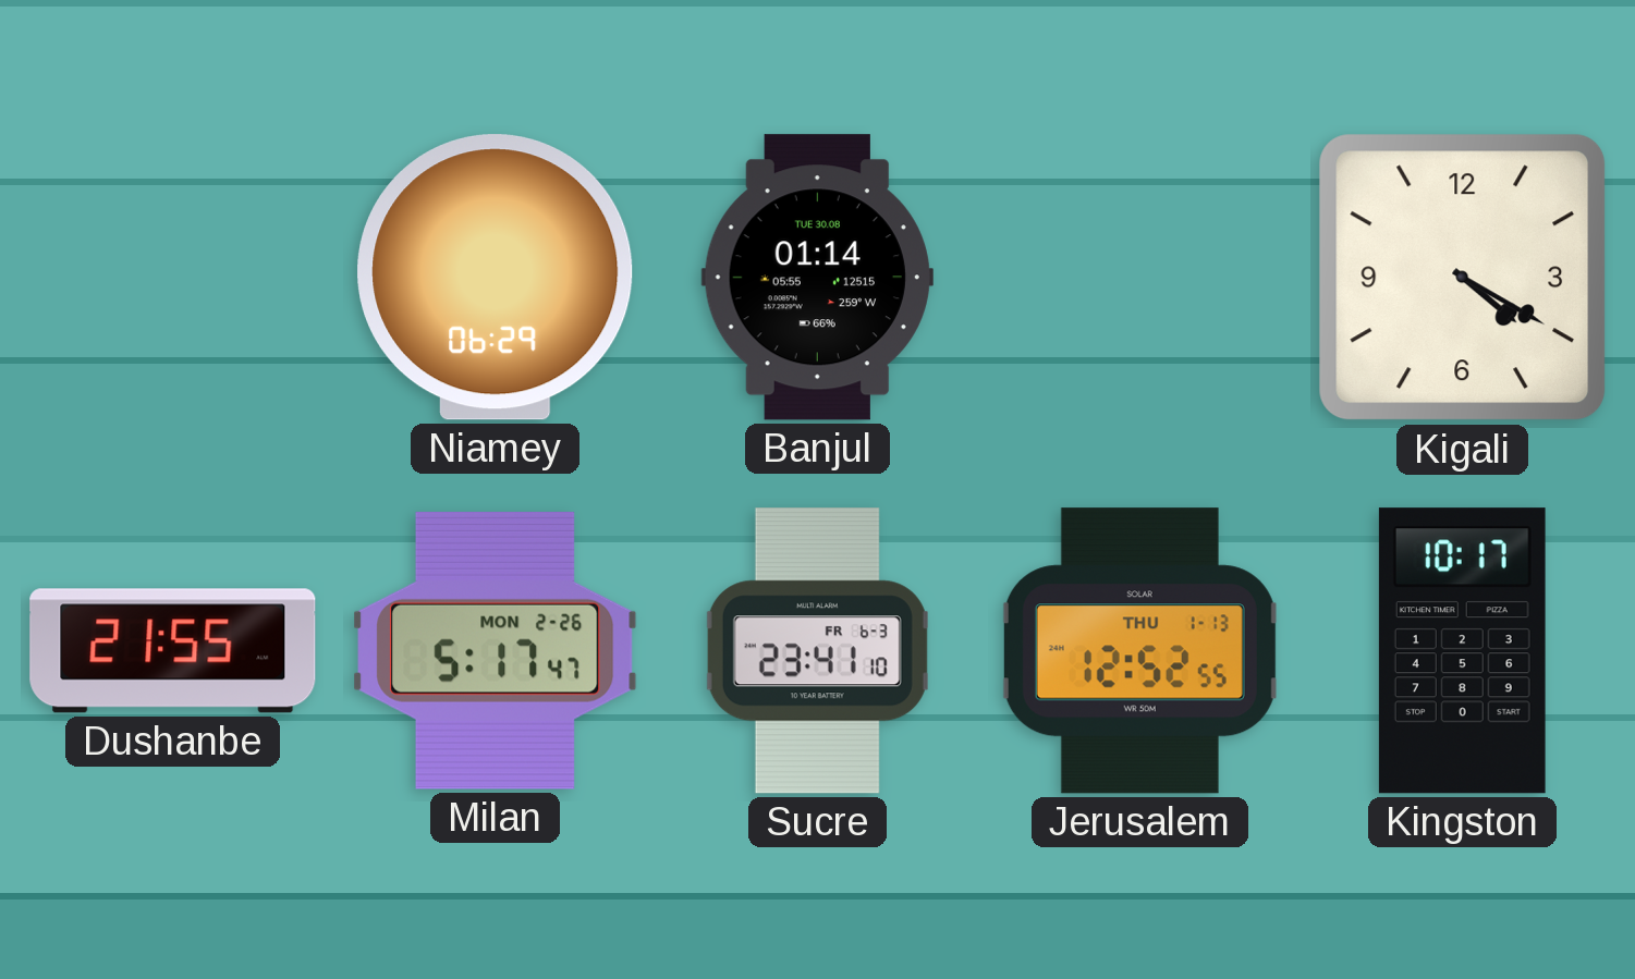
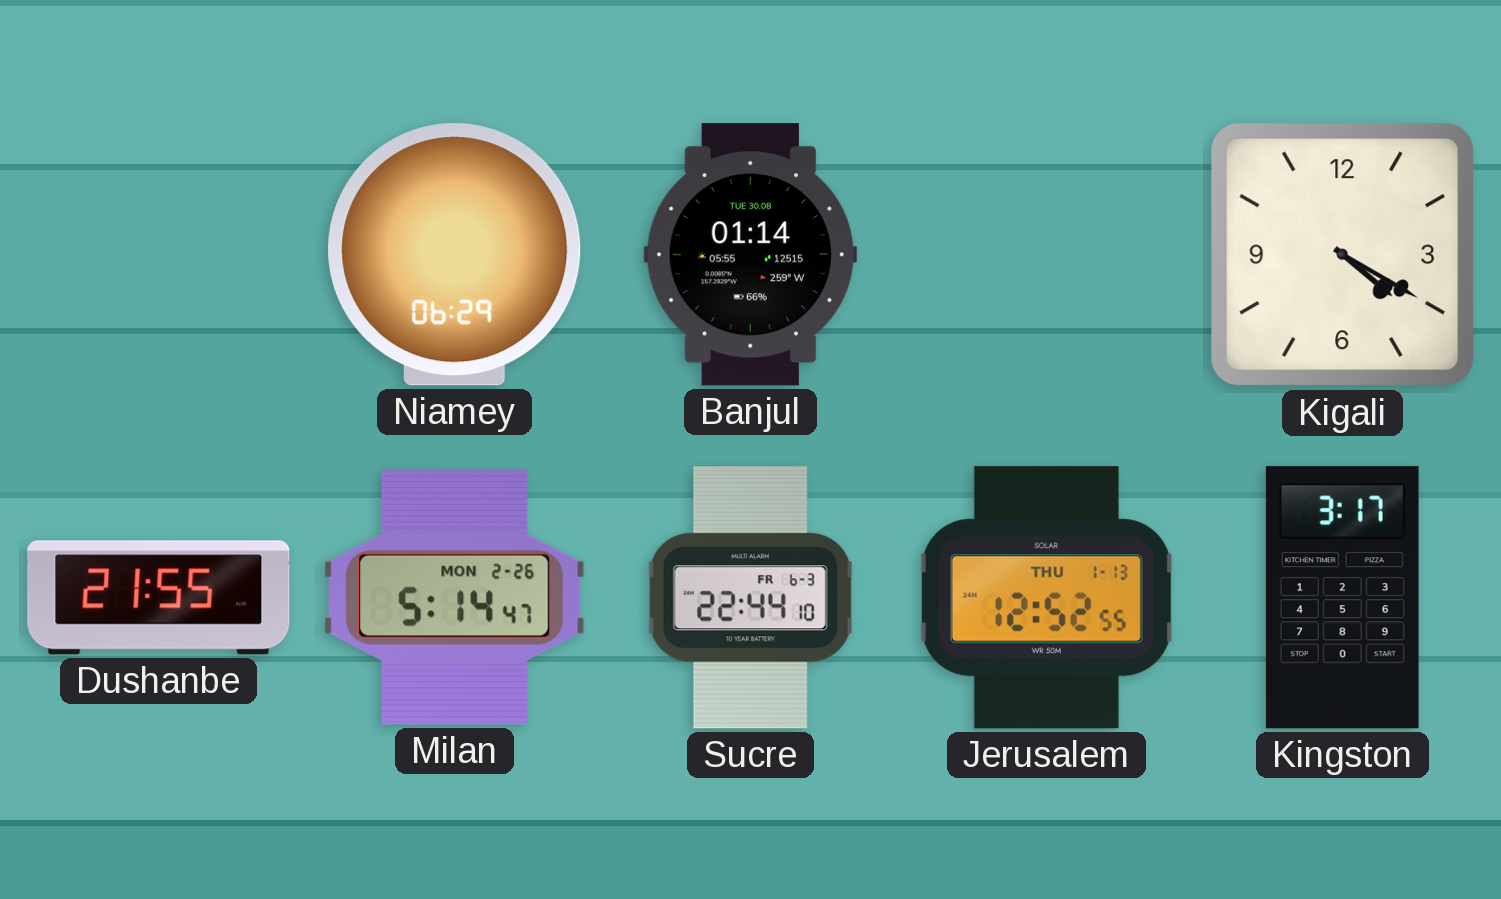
Milan: 5:17 -> 5:14
Sucre: 23:41 -> 22:44
Kingston: 10:17 -> 3:17
